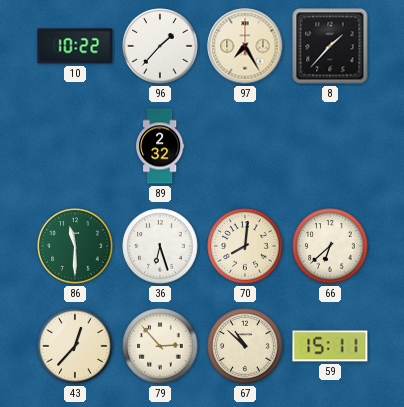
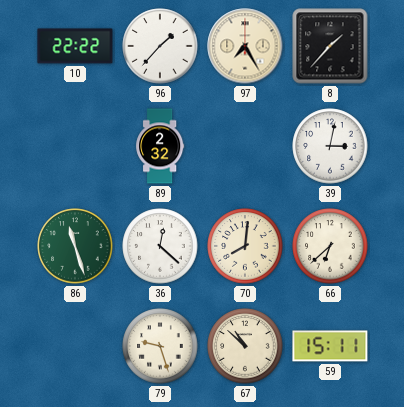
10: 10:22 -> 22:22
39: none -> 3:02
86: 11:30 -> 11:27
36: 6:27 -> 12:22
43: 12:37 -> none
79: 2:53 -> 9:27
